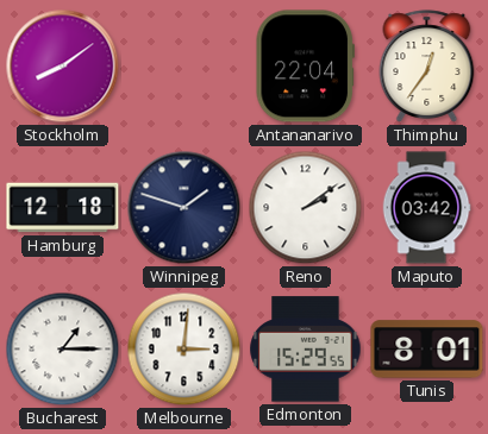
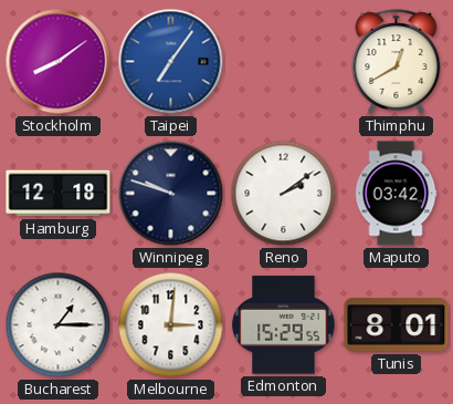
Taipei: none -> 7:06
Antananarivo: 22:04 -> none
Thimphu: 12:36 -> 12:40
Winnipeg: 1:48 -> 9:48
